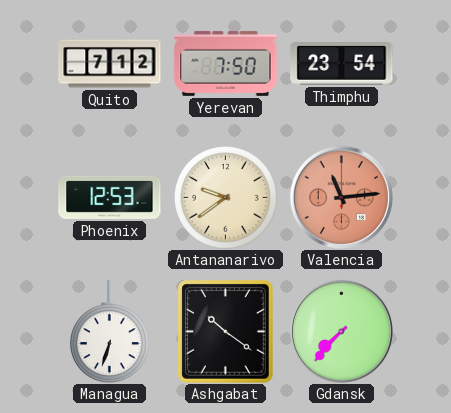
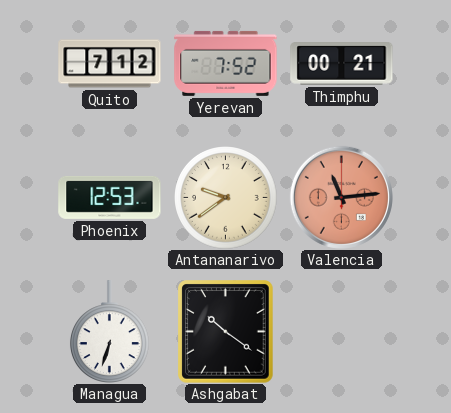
Yerevan: 7:50 -> 7:52
Thimphu: 23:54 -> 00:21
Gdansk: 7:37 -> none
